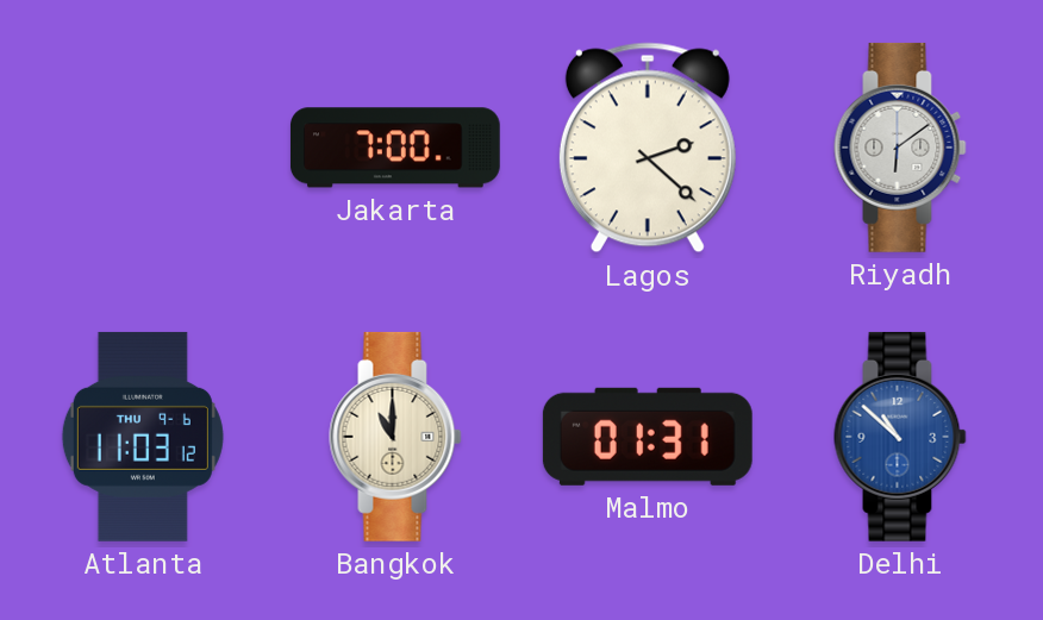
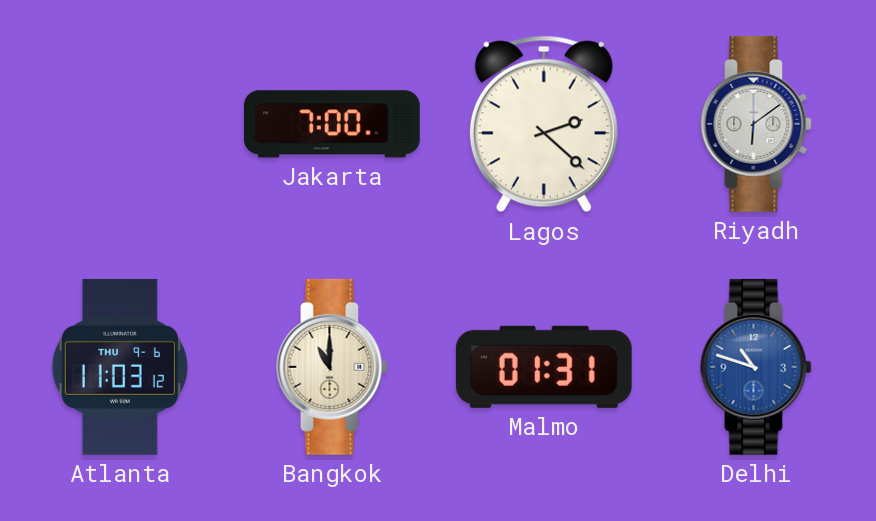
Delhi: 10:52 -> 10:48
